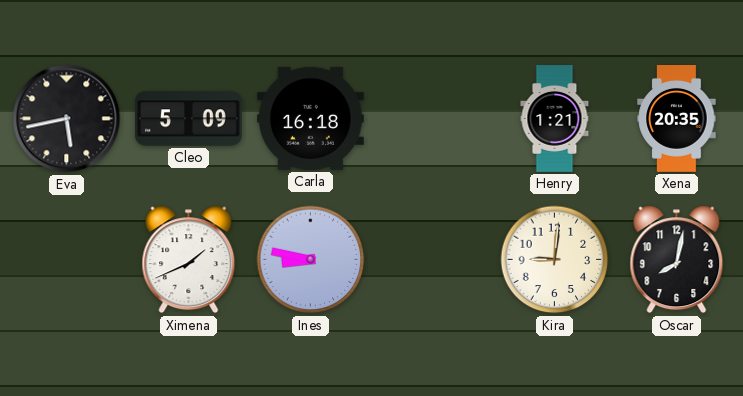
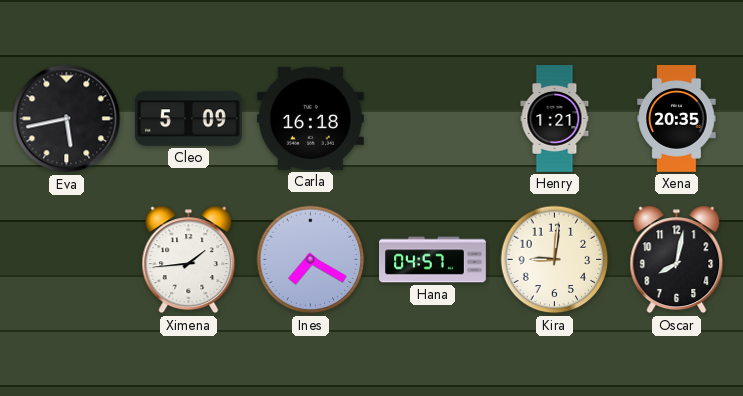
Ximena: 1:41 -> 1:44
Ines: 8:47 -> 7:20
Hana: none -> 04:57
